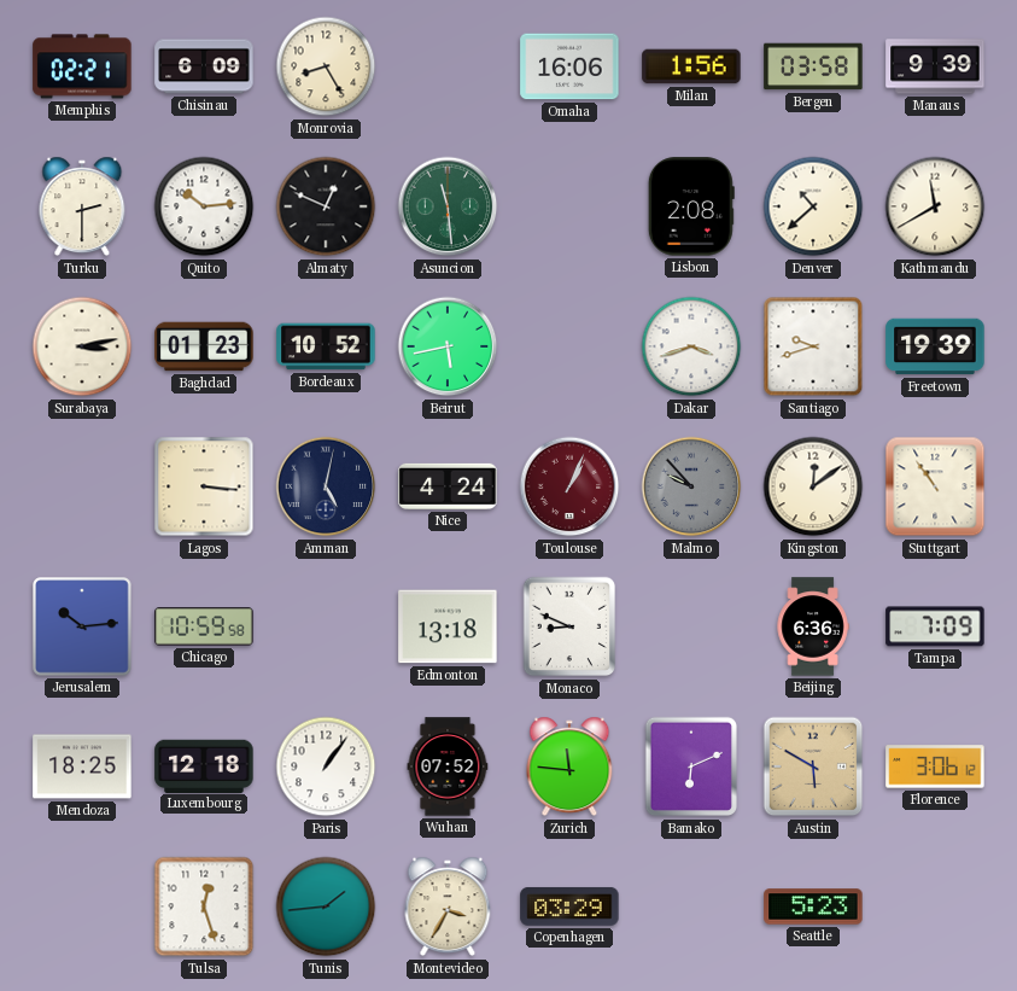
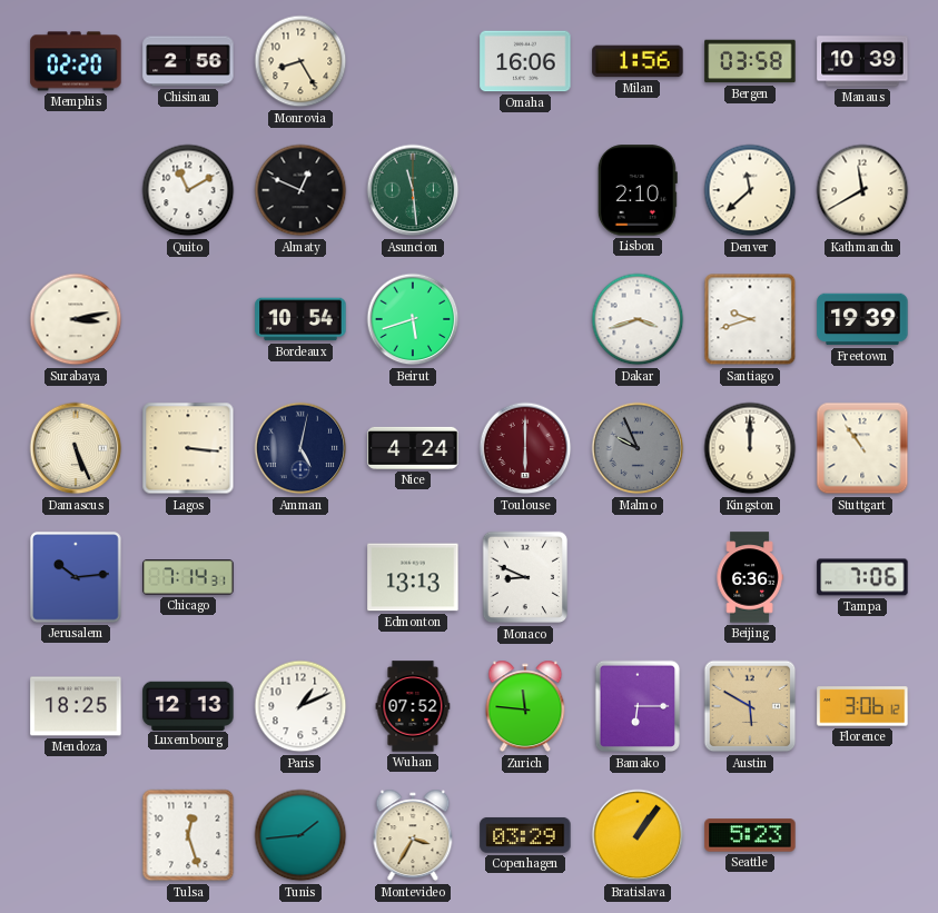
Memphis: 02:21 -> 02:20
Chisinau: 6:09 -> 2:56
Manaus: 9:39 -> 10:39
Turku: 2:30 -> none
Quito: 10:14 -> 11:10
Lisbon: 2:08 -> 2:10
Denver: 10:38 -> 11:38
Baghdad: 01:23 -> none
Bordeaux: 10:52 -> 10:54
Beirut: 5:43 -> 5:42
Damascus: none -> 5:26
Toulouse: 1:04 -> 6:00
Malmo: 9:53 -> 9:56
Kingston: 12:09 -> 12:00
Chicago: 10:59 -> 7:14
Edmonton: 13:18 -> 13:13
Tampa: 7:09 -> 7:06
Luxembourg: 12:18 -> 12:13
Paris: 1:06 -> 1:11
Bamako: 6:11 -> 6:15
Bratislava: none -> 1:06
